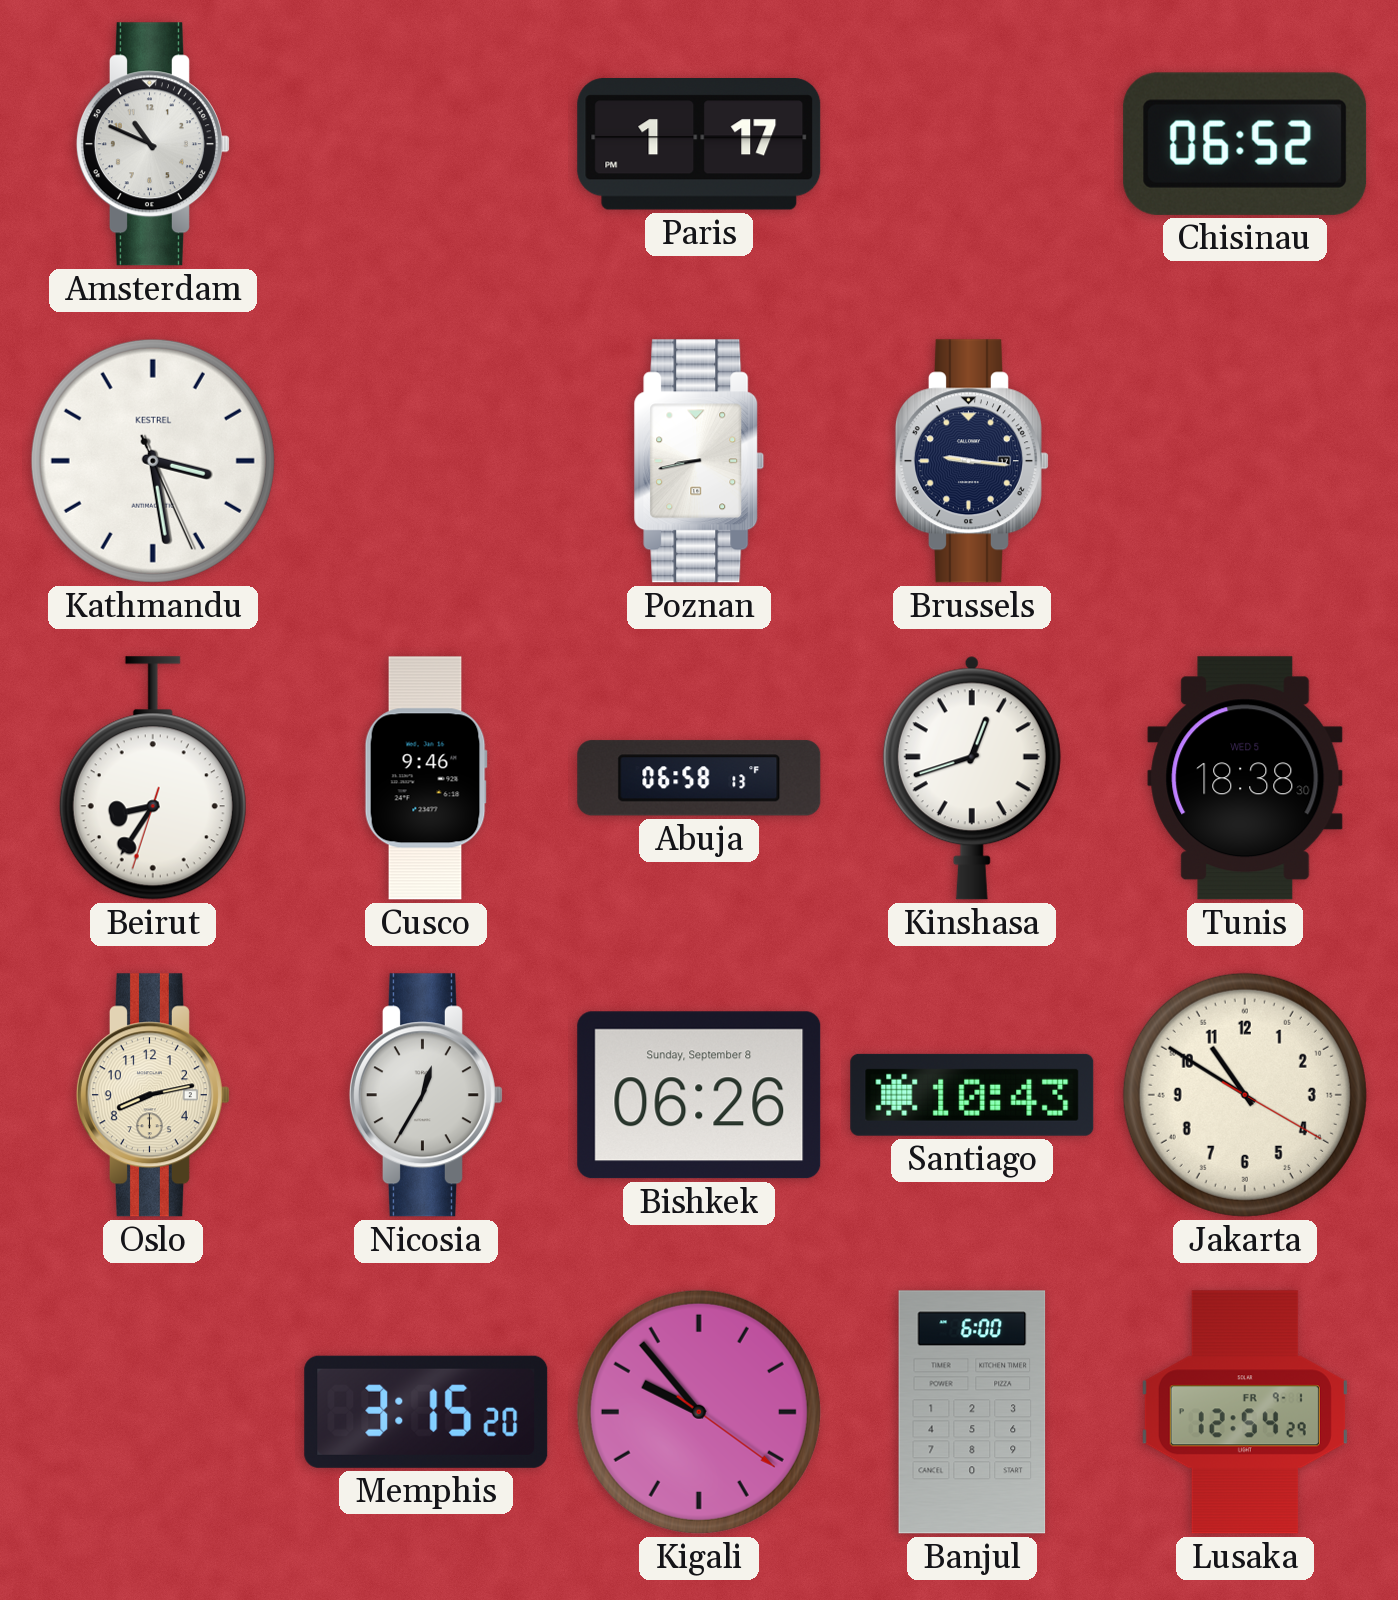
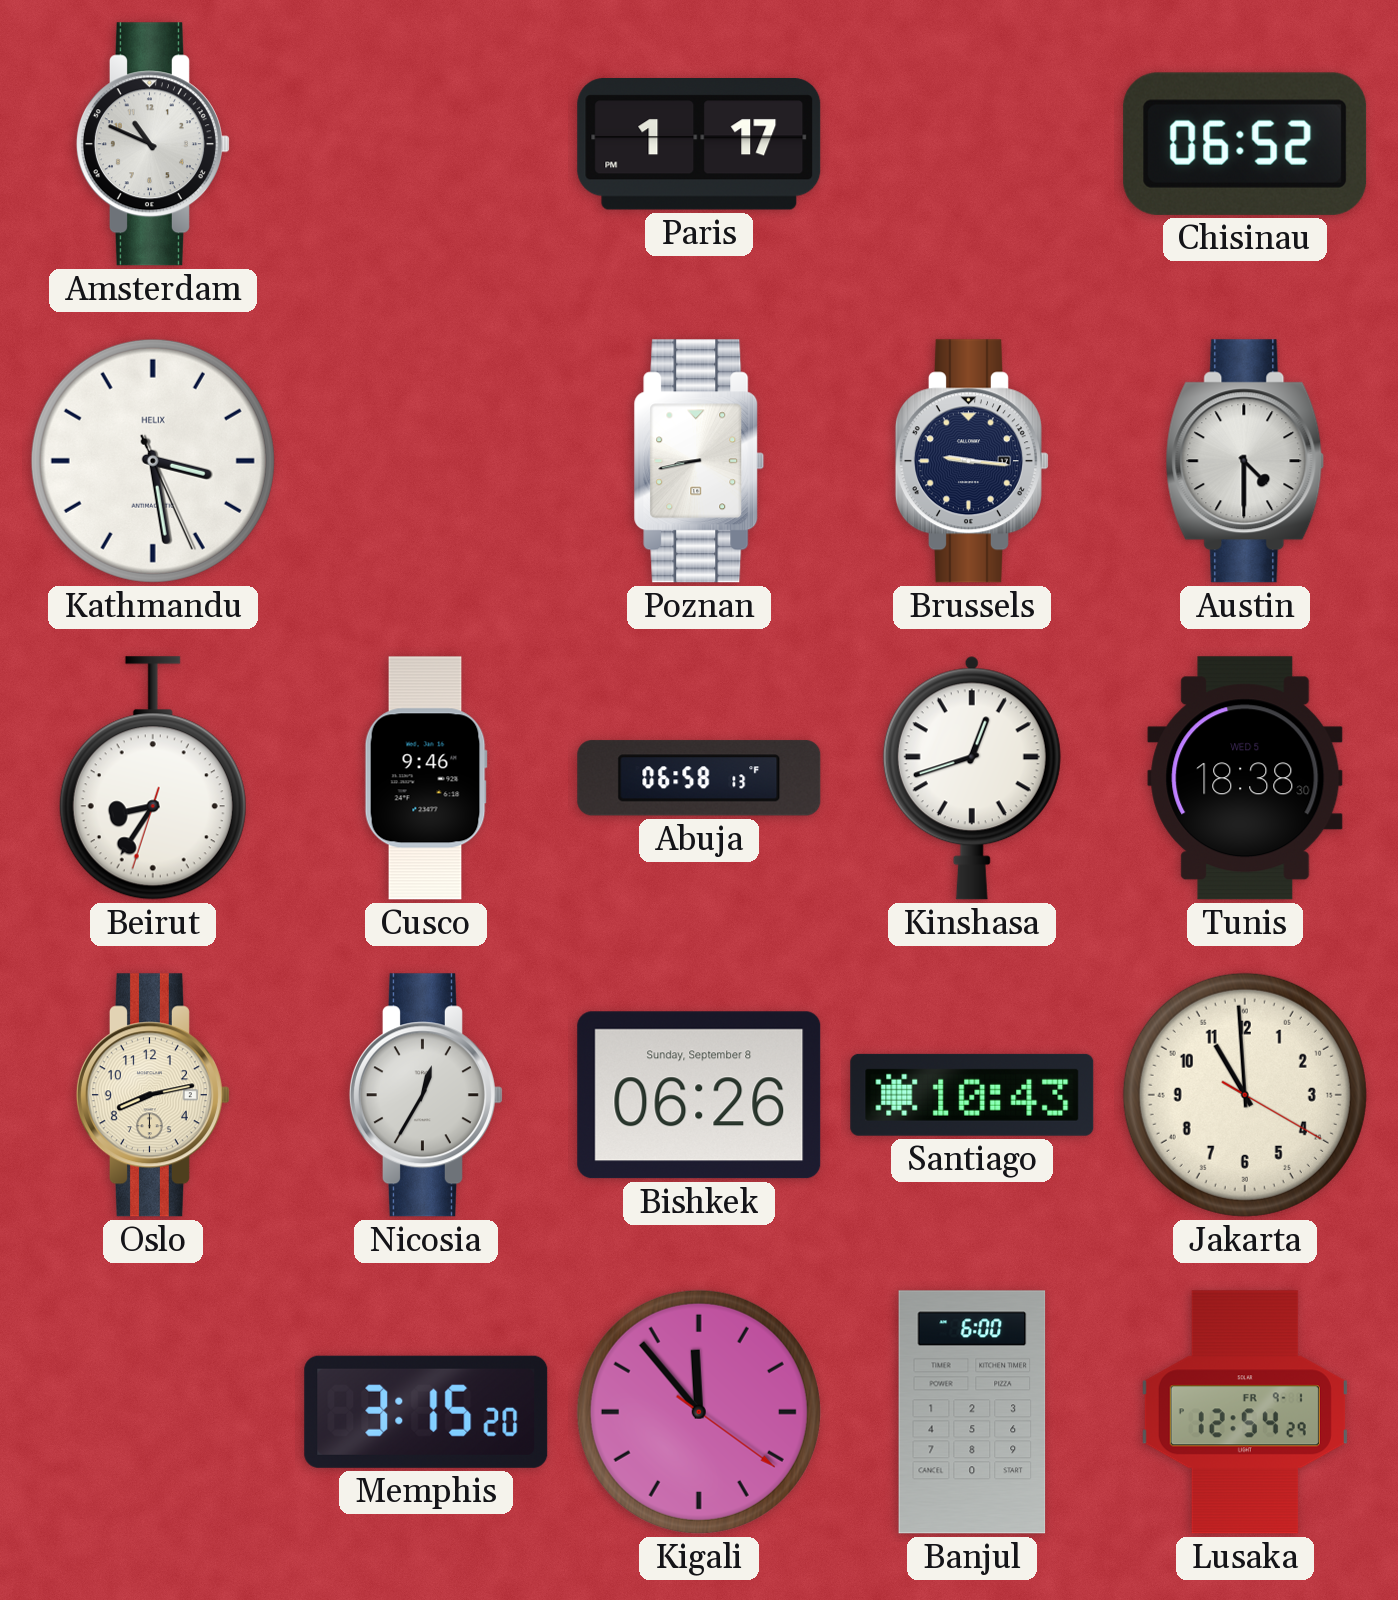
Kathmandu brand: KESTREL -> HELIX
Austin: none -> 4:30
Jakarta: 10:50 -> 10:59
Kigali: 9:53 -> 11:53
